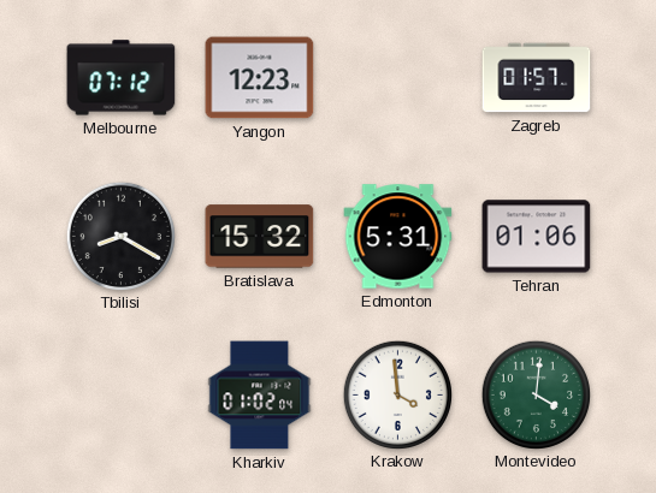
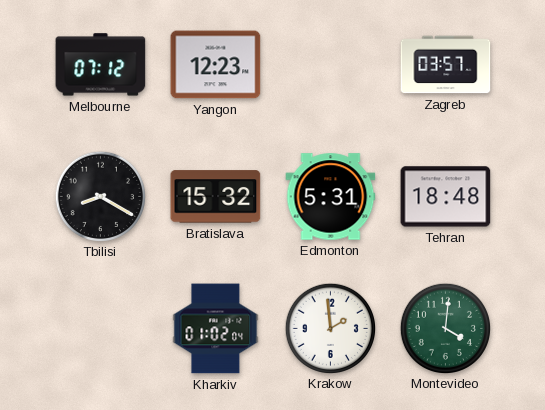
Zagreb: 01:57 -> 03:57
Tehran: 01:06 -> 18:48
Krakow: 3:59 -> 1:59
